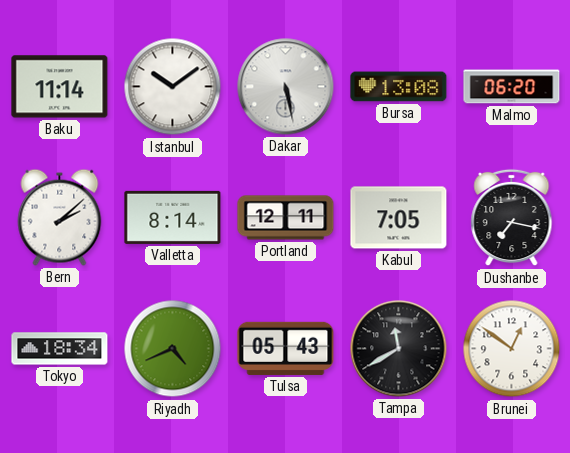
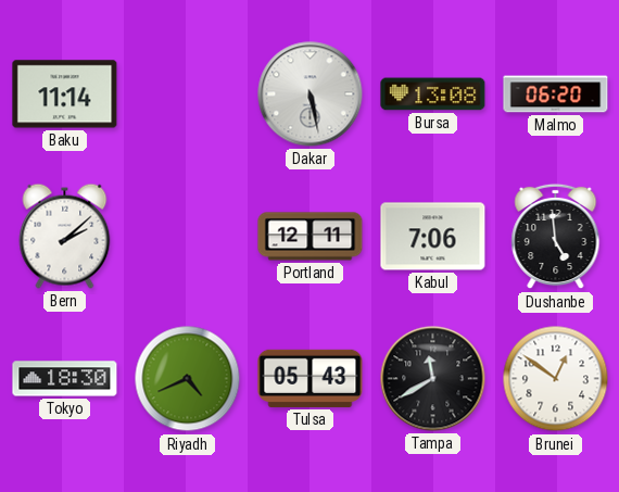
Istanbul: 10:09 -> none
Valletta: 8:14 -> none
Kabul: 7:05 -> 7:06
Dushanbe: 7:17 -> 4:59
Tokyo: 18:34 -> 18:30
